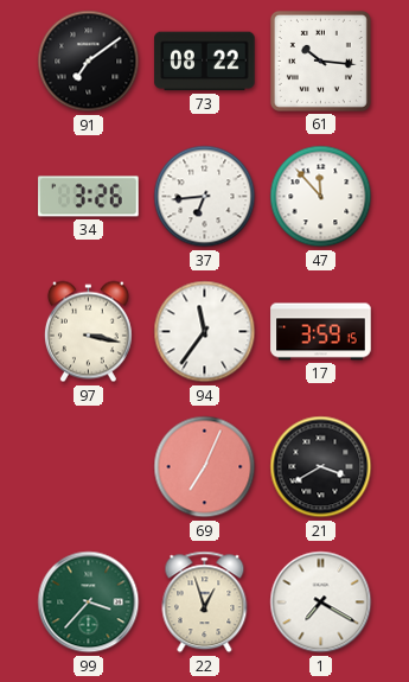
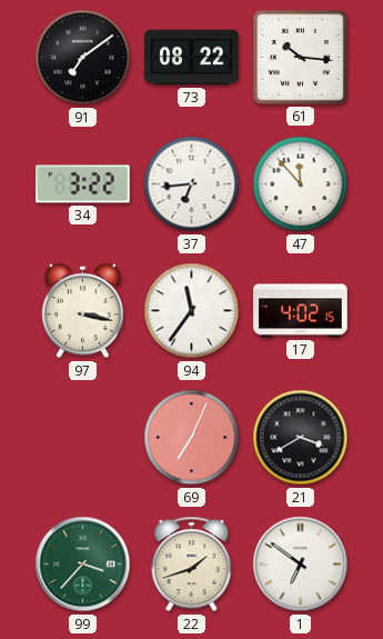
34: 3:26 -> 3:22
17: 3:59 -> 4:02
22: 12:57 -> 1:42
1: 7:20 -> 6:51
